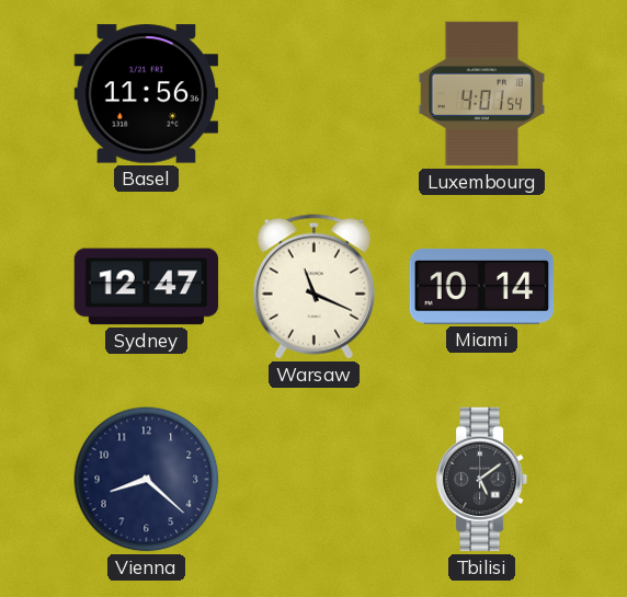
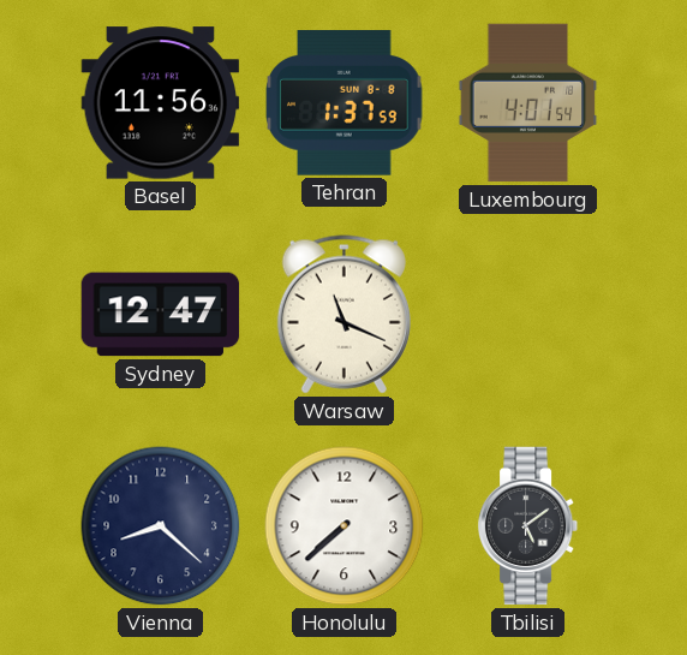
Tehran: none -> 1:37
Miami: 10:14 -> none
Honolulu: none -> 7:38
